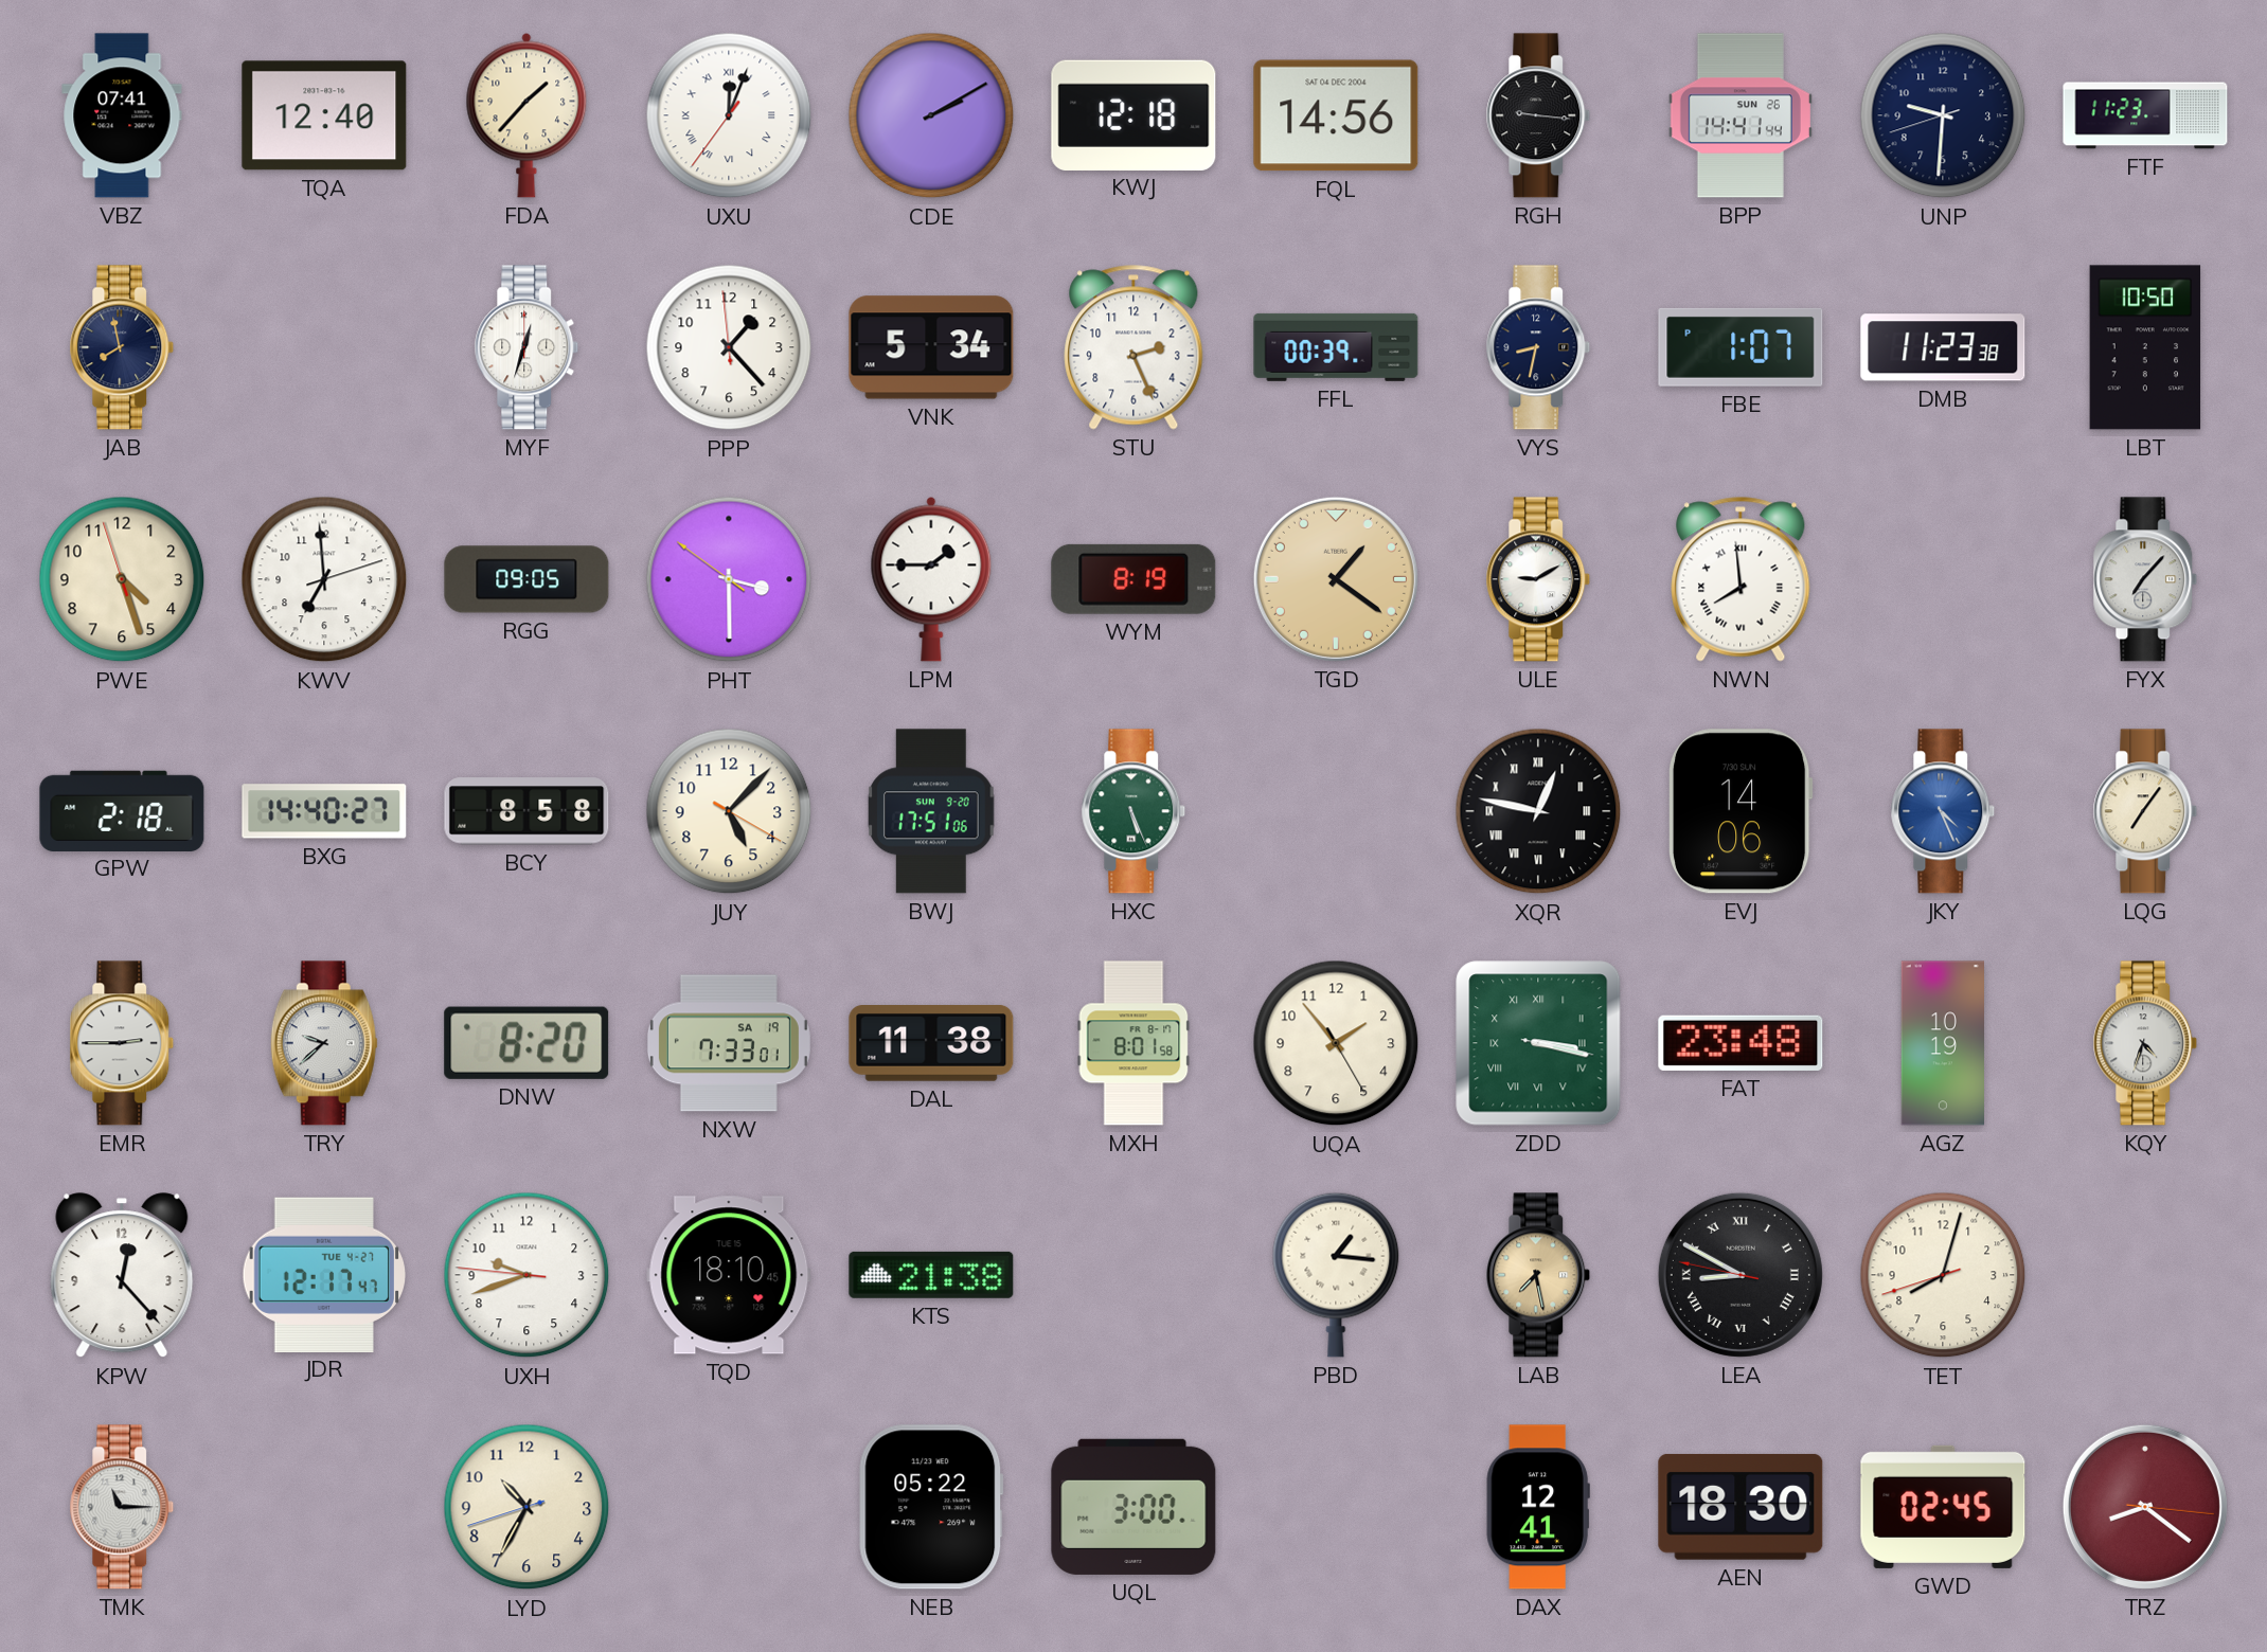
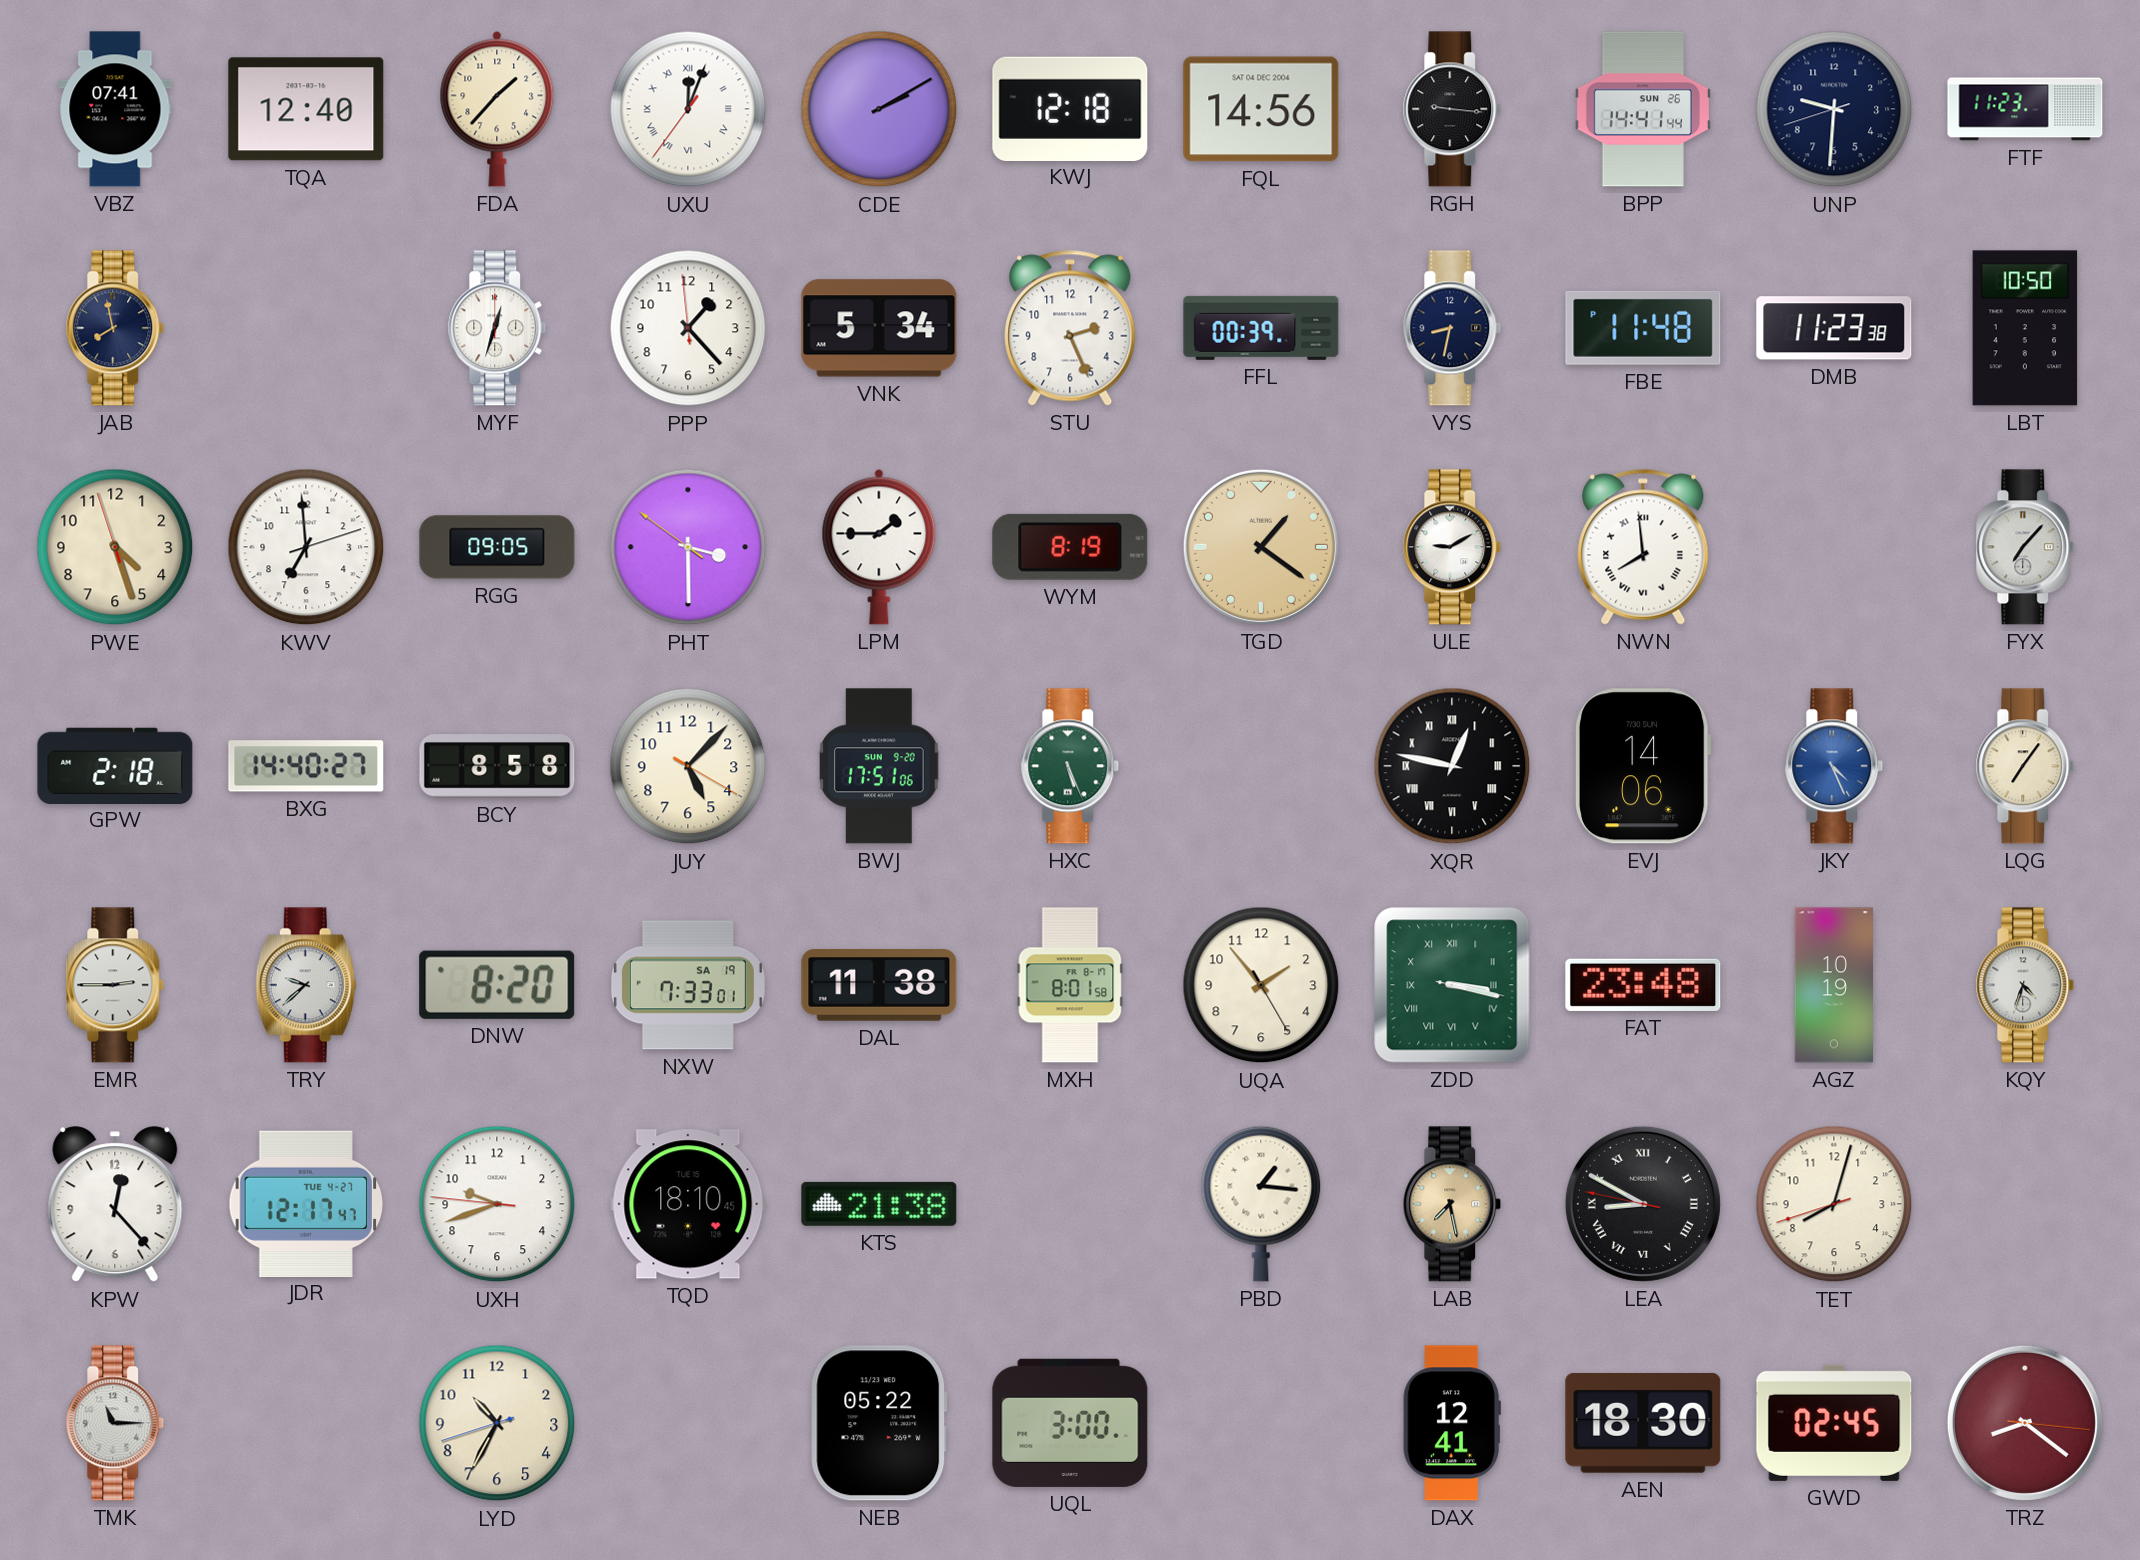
FBE: 1:07 -> 11:48
